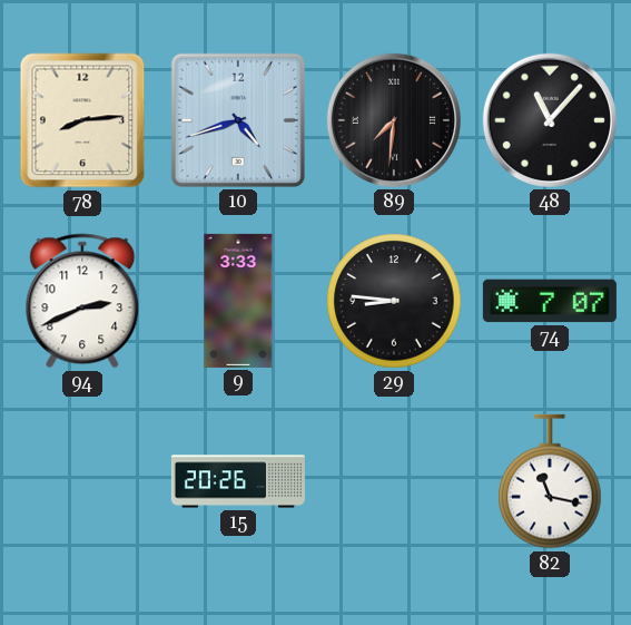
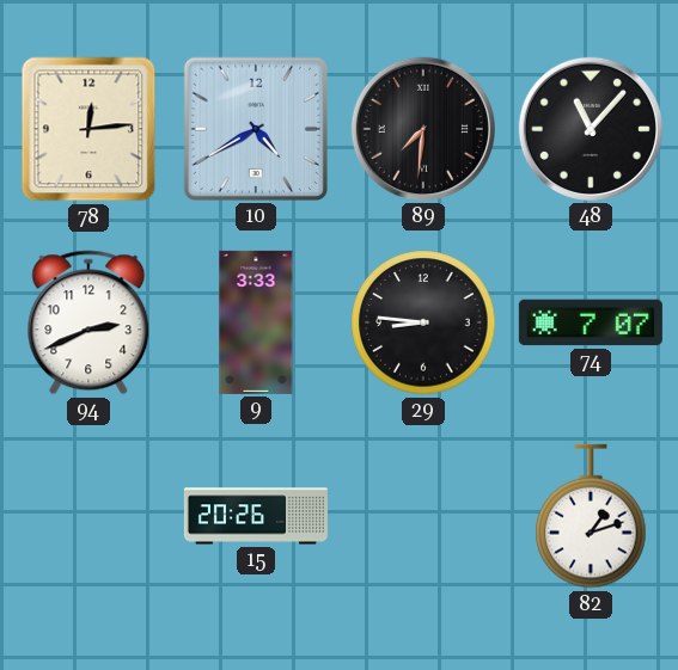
78: 8:14 -> 12:14
10: 4:42 -> 4:40
82: 11:17 -> 1:12
